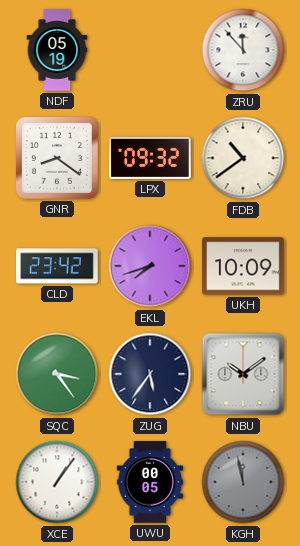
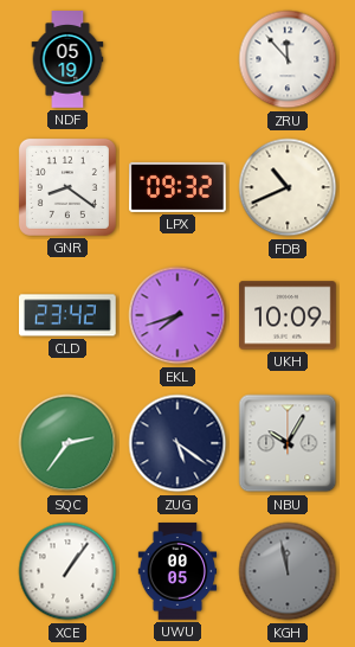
FDB: 10:39 -> 10:41
SQC: 3:24 -> 2:36
ZUG: 5:36 -> 5:21
NBU: 10:09 -> 10:05
